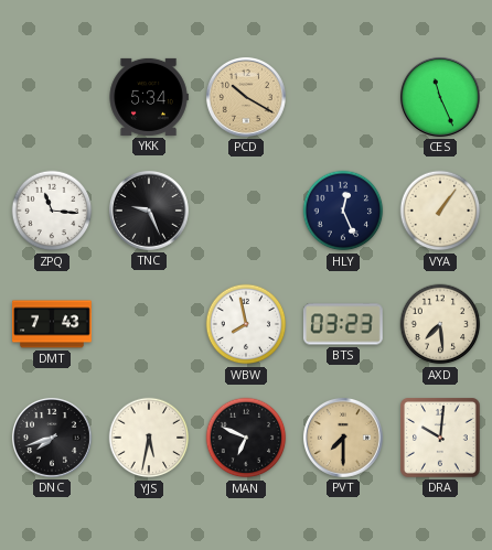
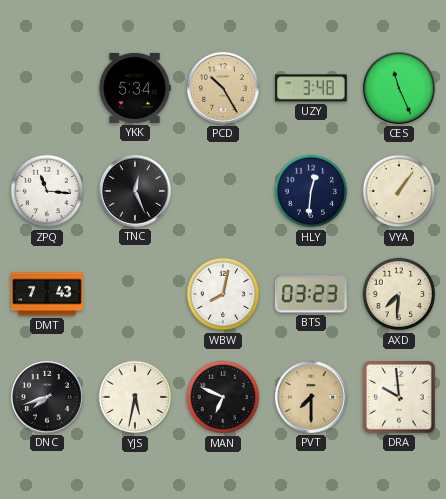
PCD: 10:20 -> 10:25
UZY: none -> 3:48
TNC: 9:26 -> 12:26
HLY: 12:26 -> 12:31
WBW: 7:58 -> 8:02
AXD: 7:29 -> 7:31
DRA: 10:01 -> 9:59
